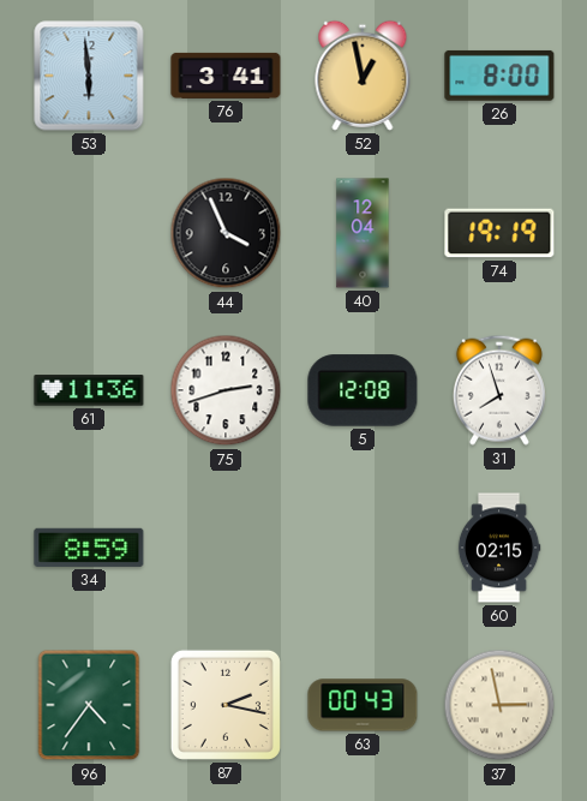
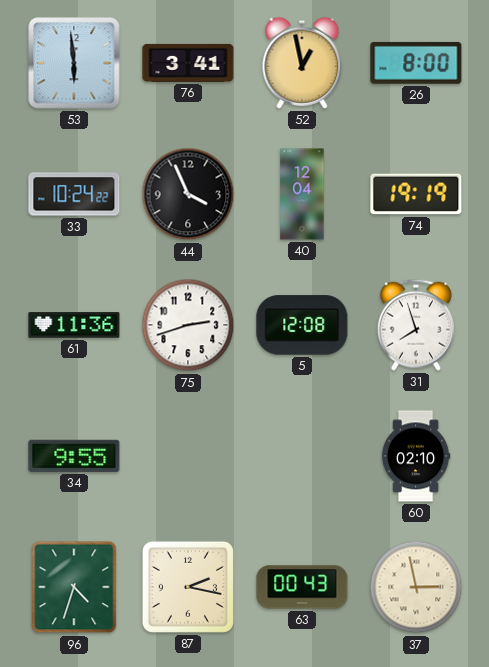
33: none -> 10:24
34: 8:59 -> 9:55
60: 02:15 -> 02:10
96: 4:36 -> 4:33
